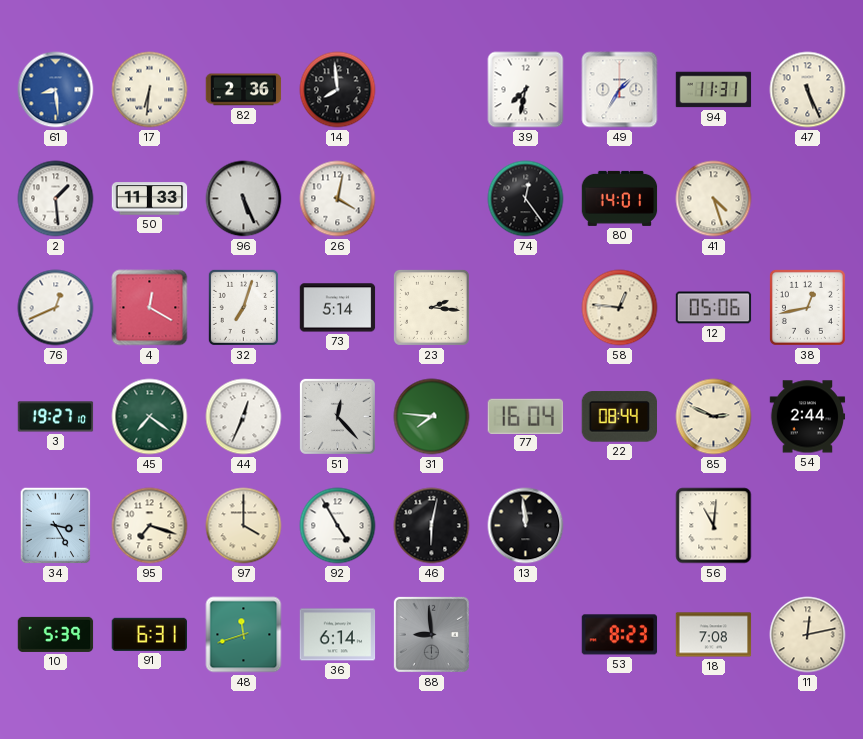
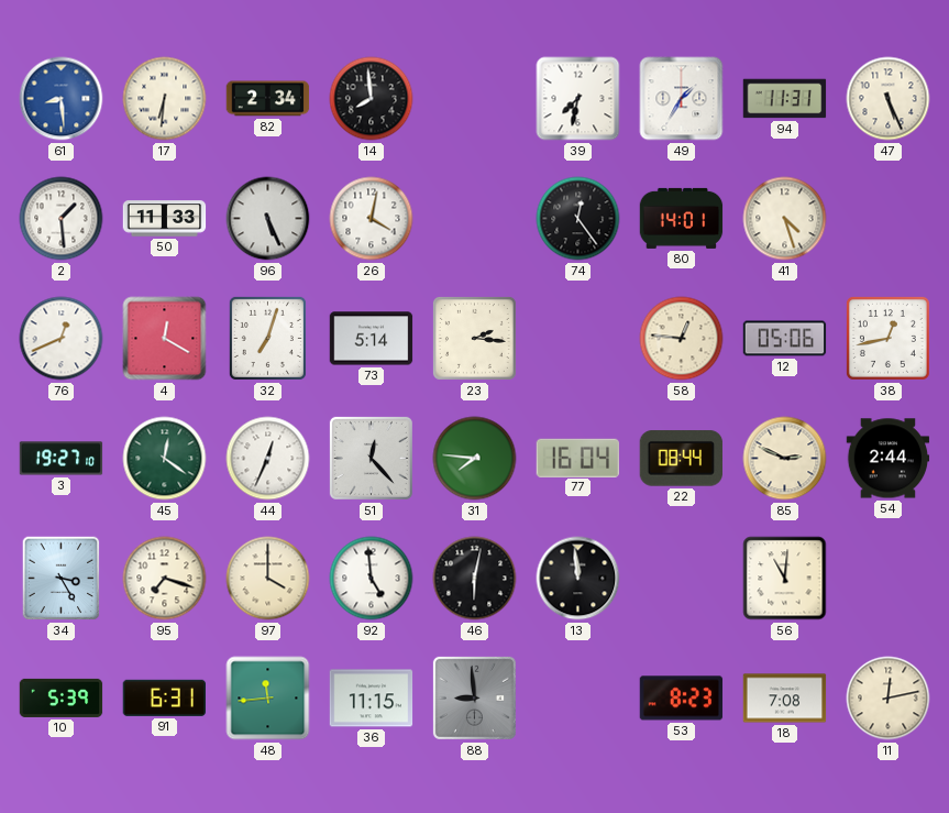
82: 2:36 -> 2:34
45: 7:21 -> 12:21
92: 4:55 -> 4:59
48: 11:42 -> 11:44
36: 6:14 -> 11:15
